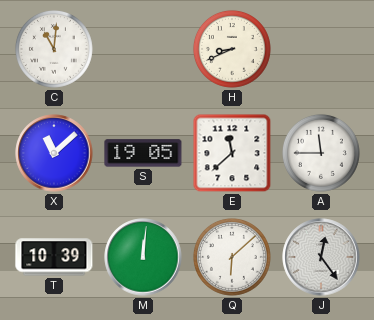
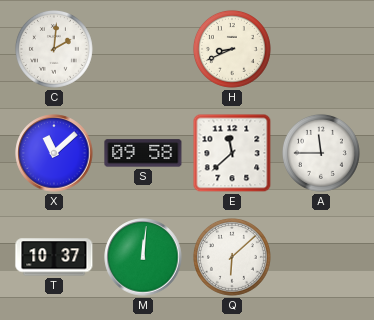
C: 11:01 -> 2:01
S: 19:05 -> 09:58
T: 10:39 -> 10:37
J: 12:24 -> none
